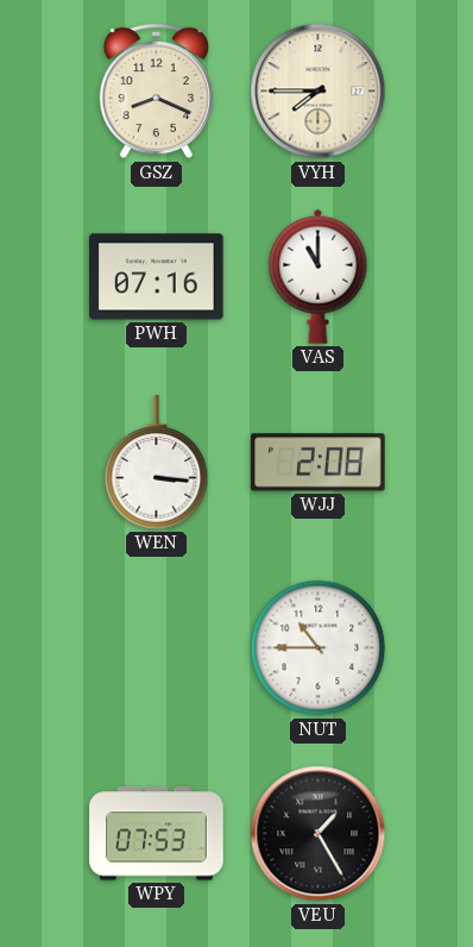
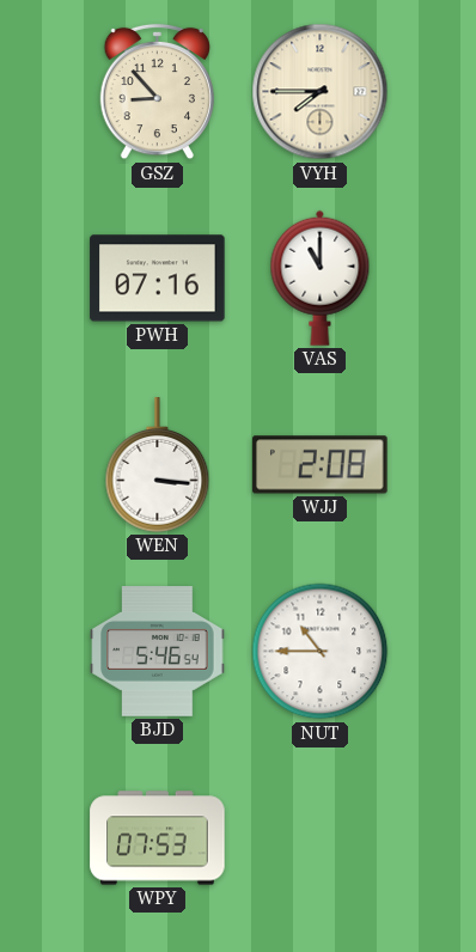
GSZ: 8:19 -> 8:53
BJD: none -> 5:46
VEU: 1:25 -> none
